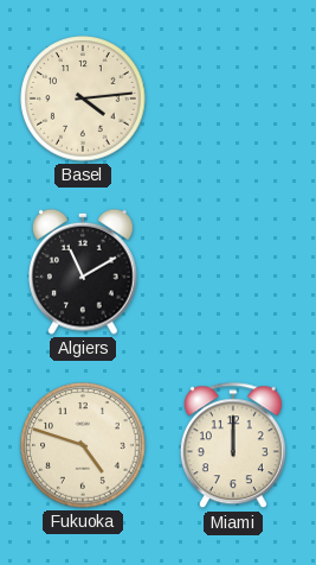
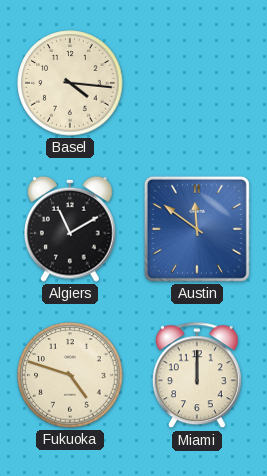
Basel: 4:14 -> 4:16
Austin: none -> 11:51
